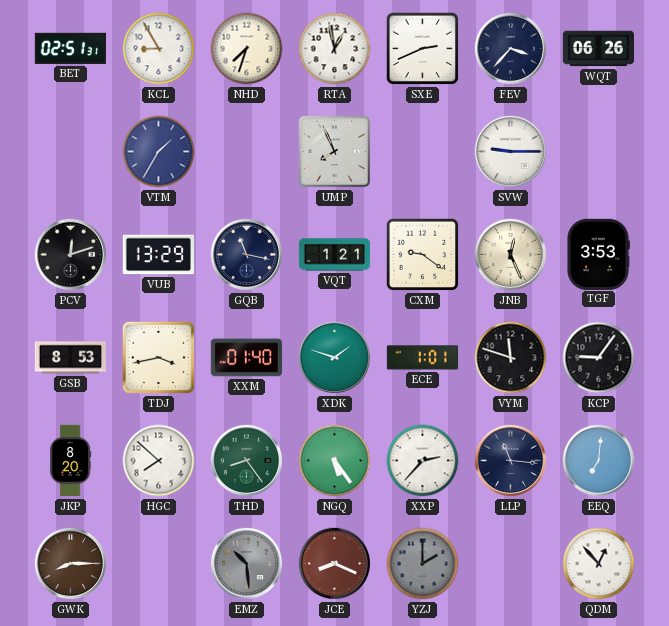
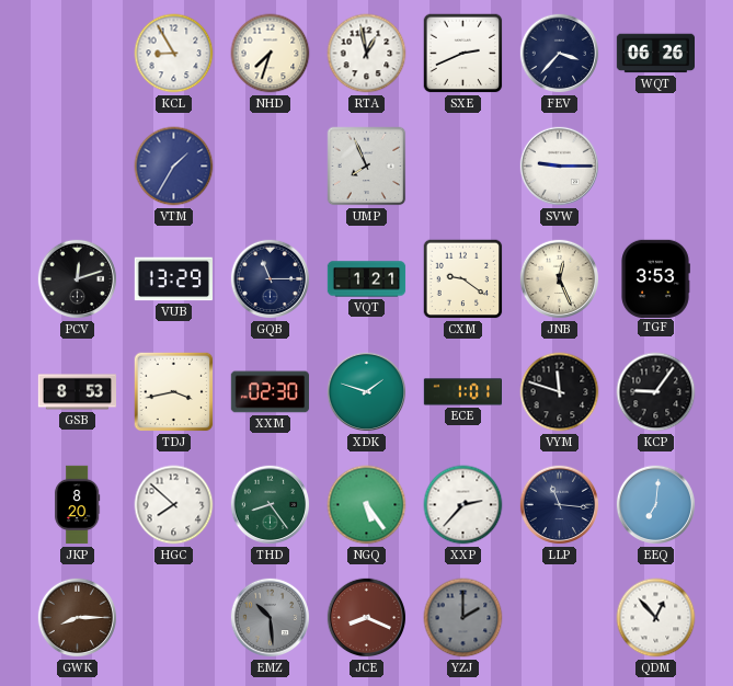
BET: 02:51 -> none
GQB: 11:17 -> 11:15
XXM: 01:40 -> 02:30
